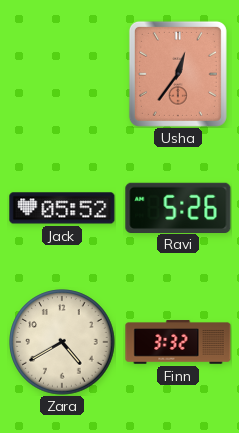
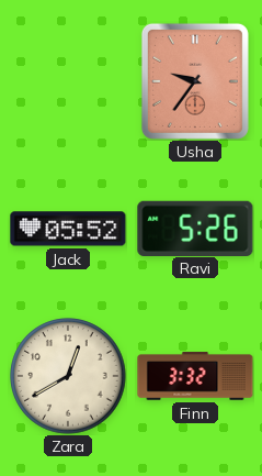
Usha: 12:36 -> 9:36
Zara: 4:40 -> 12:40
